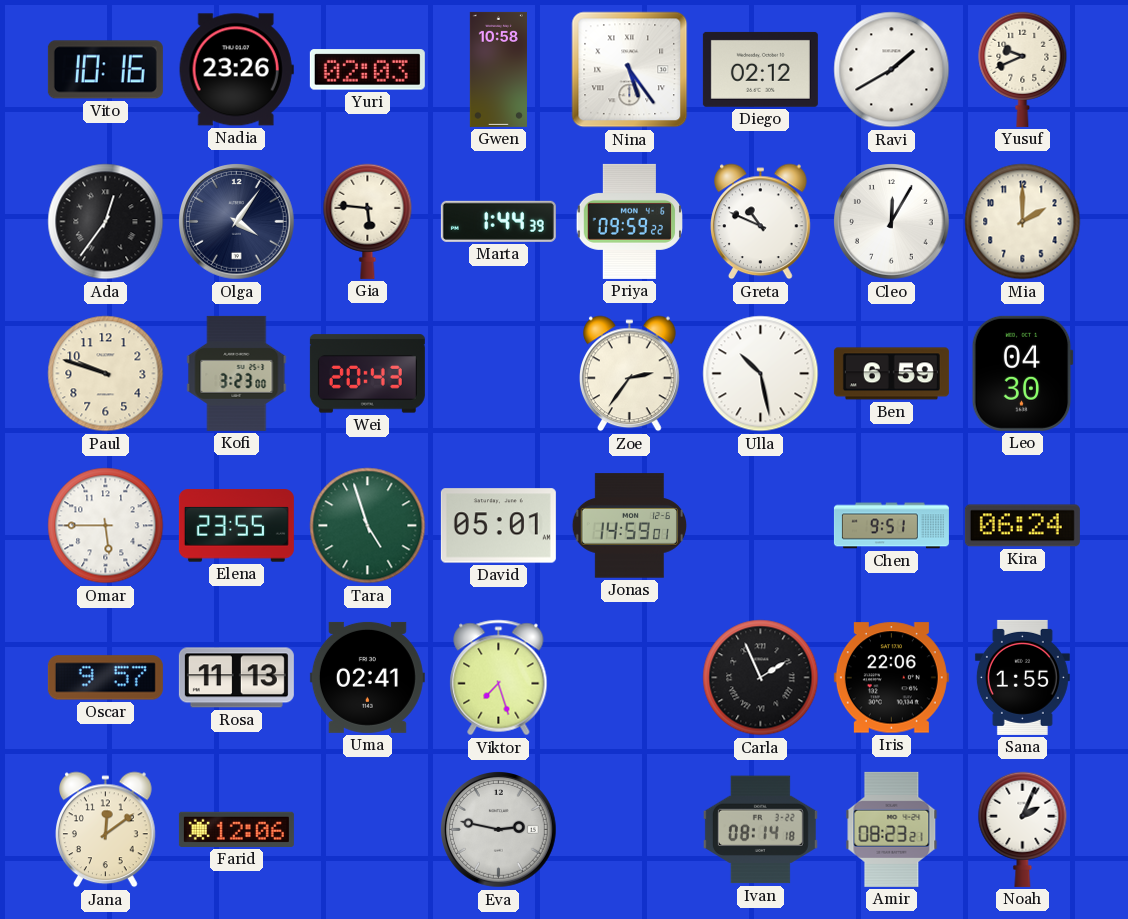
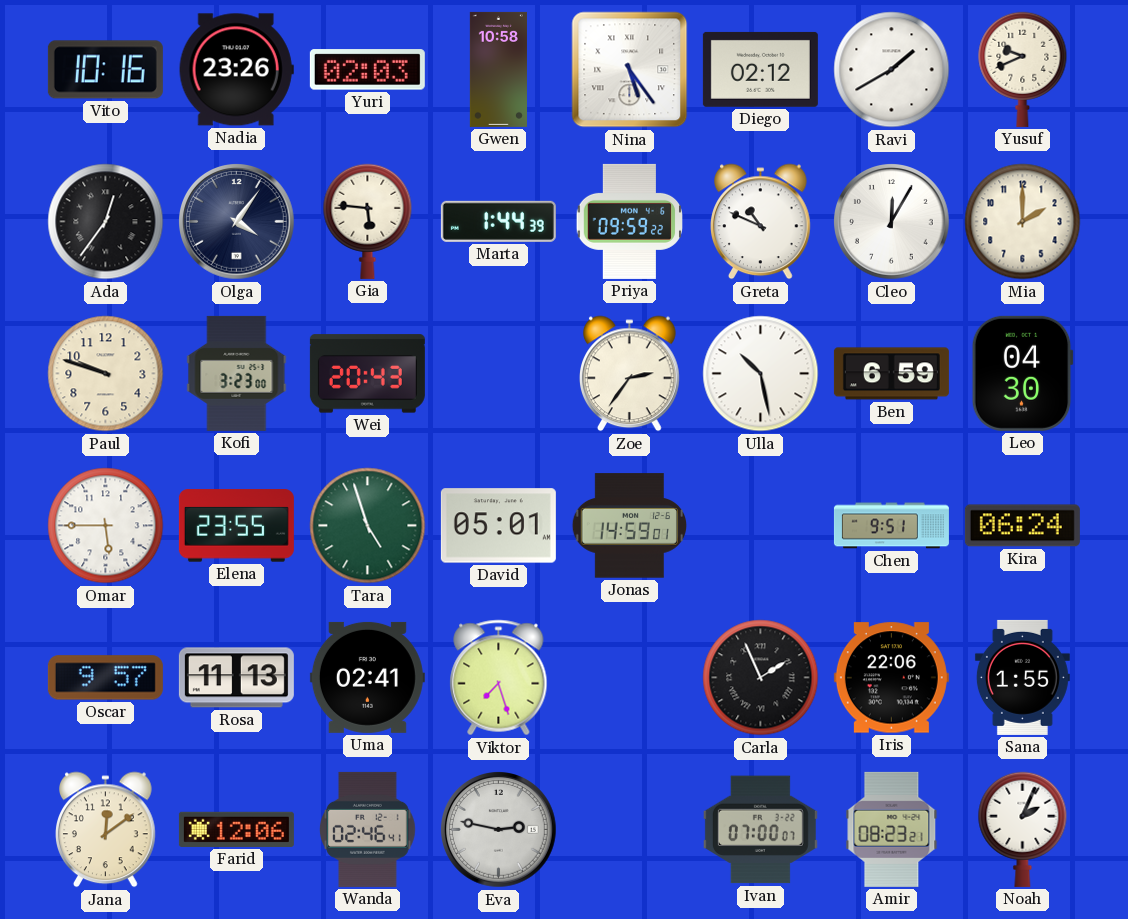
Wanda: none -> 02:46
Ivan: 08:14 -> 07:00
